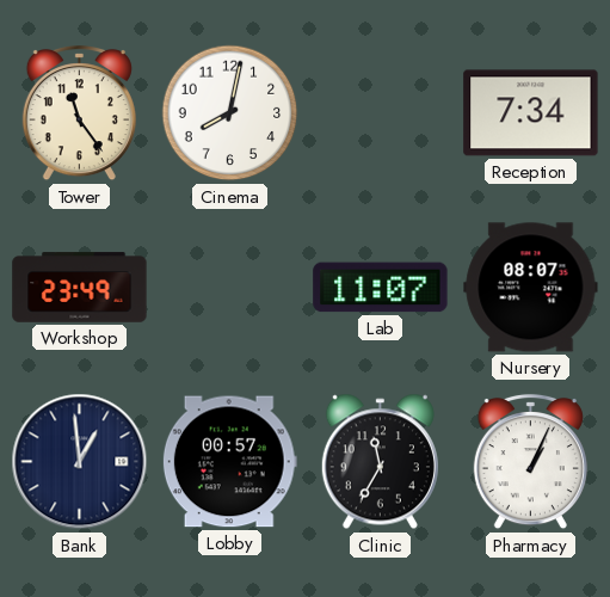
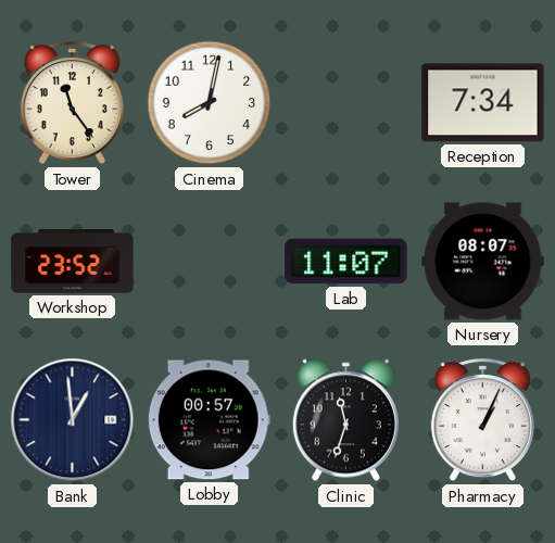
Workshop: 23:49 -> 23:52
Clinic: 11:35 -> 11:33
